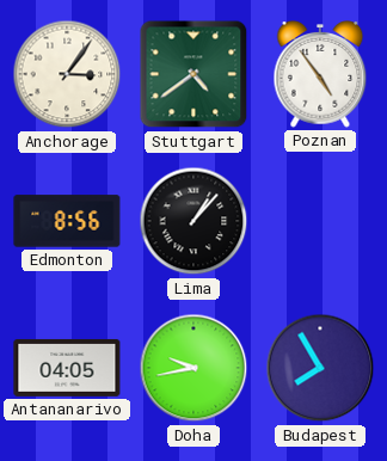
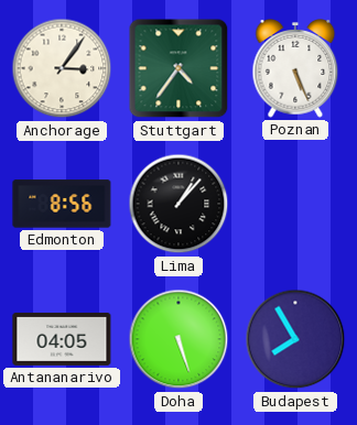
Stuttgart: 4:39 -> 4:36
Poznan: 4:54 -> 5:26
Doha: 9:43 -> 5:27
